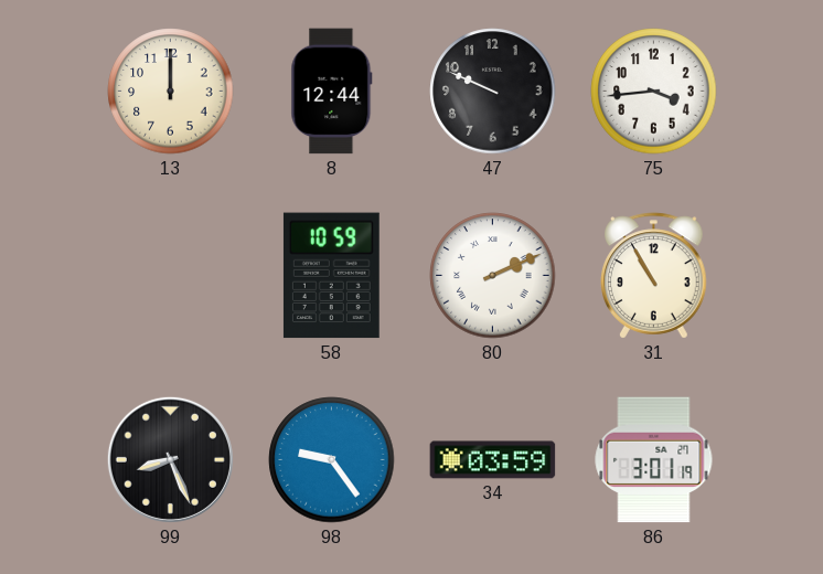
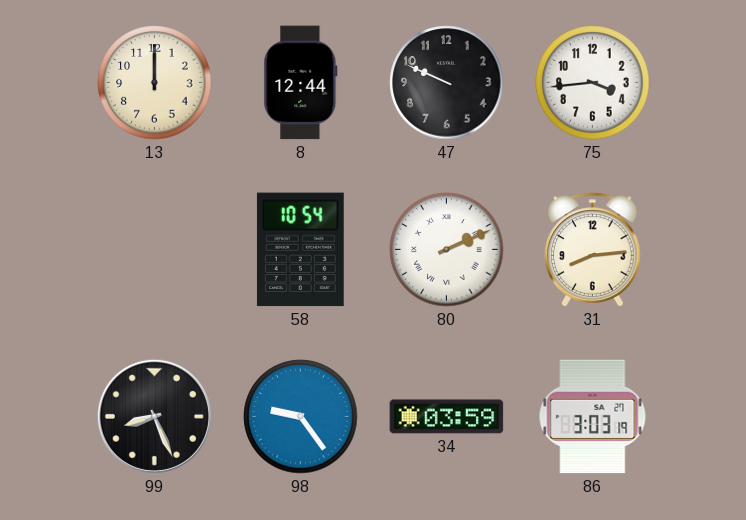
58: 10:59 -> 10:54
31: 10:55 -> 8:14
86: 3:01 -> 3:03
